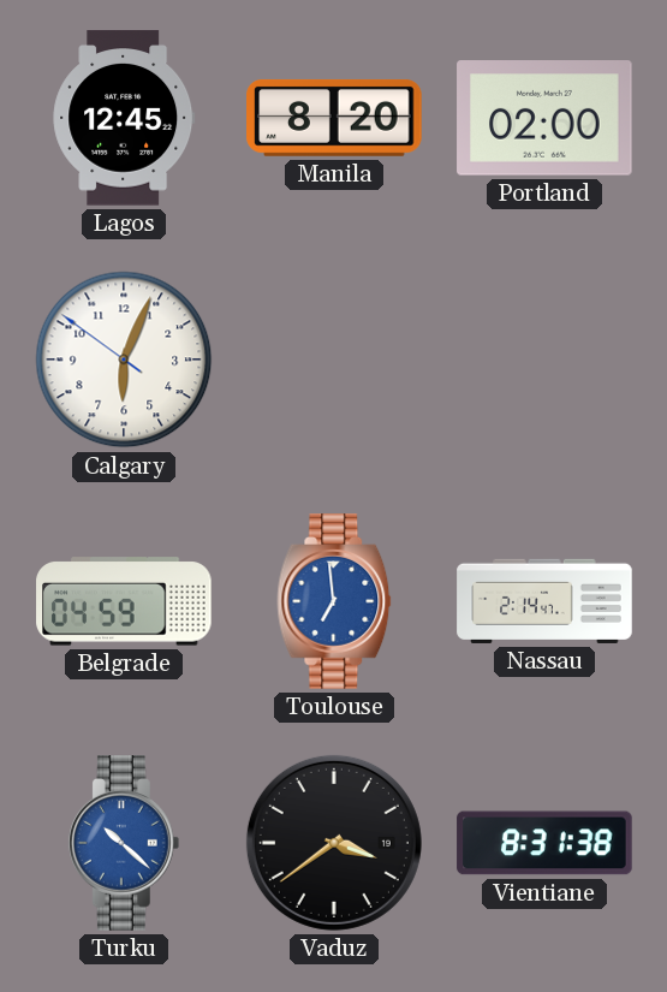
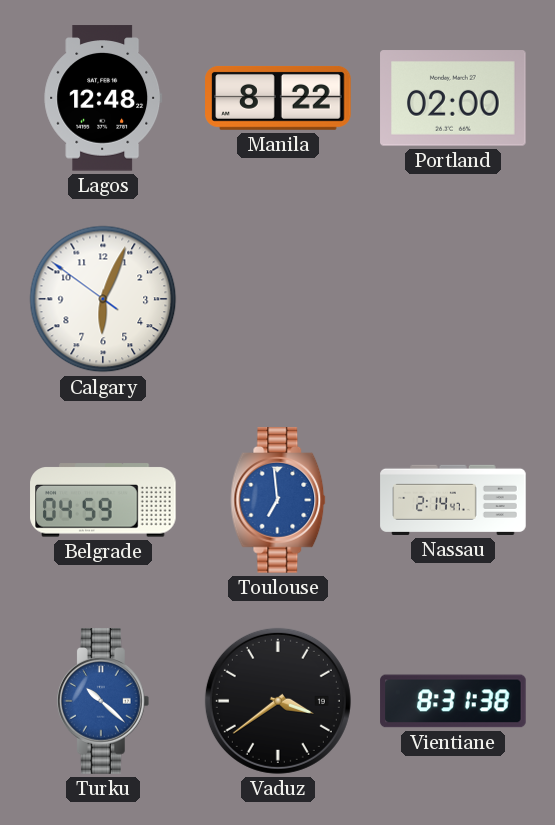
Lagos: 12:45 -> 12:48
Manila: 8:20 -> 8:22
